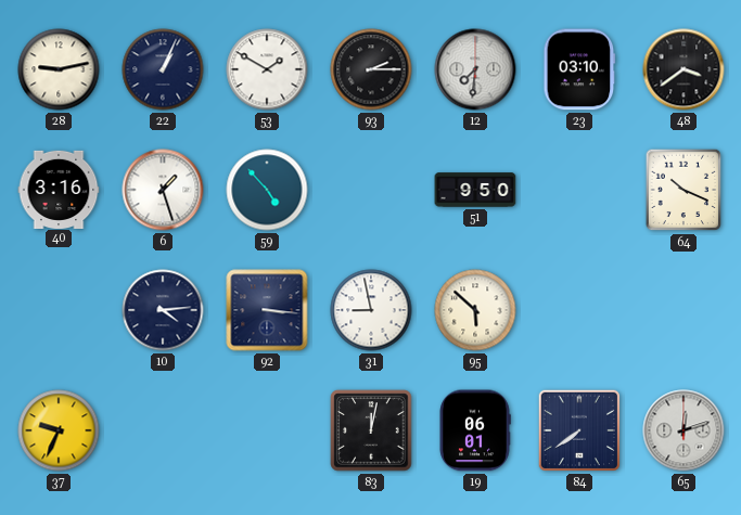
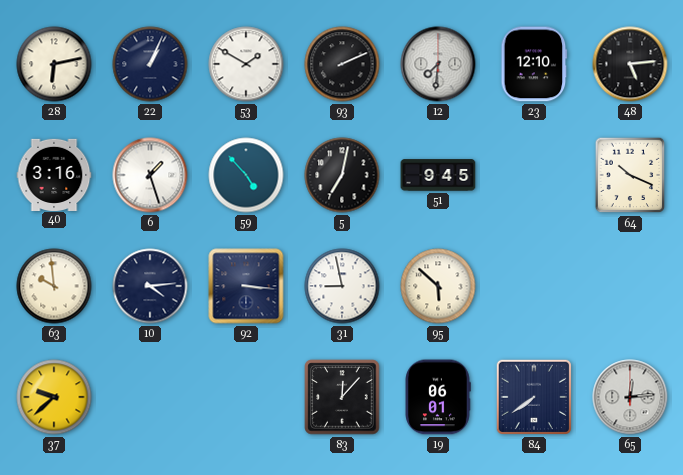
28: 9:13 -> 6:13
93: 2:15 -> 2:11
23: 03:10 -> 12:10
48: 3:39 -> 5:14
5: none -> 7:02
51: 9:50 -> 9:45
63: none -> 9:59
37: 9:34 -> 9:38
83: 12:02 -> 12:07
65: 12:12 -> 12:14
